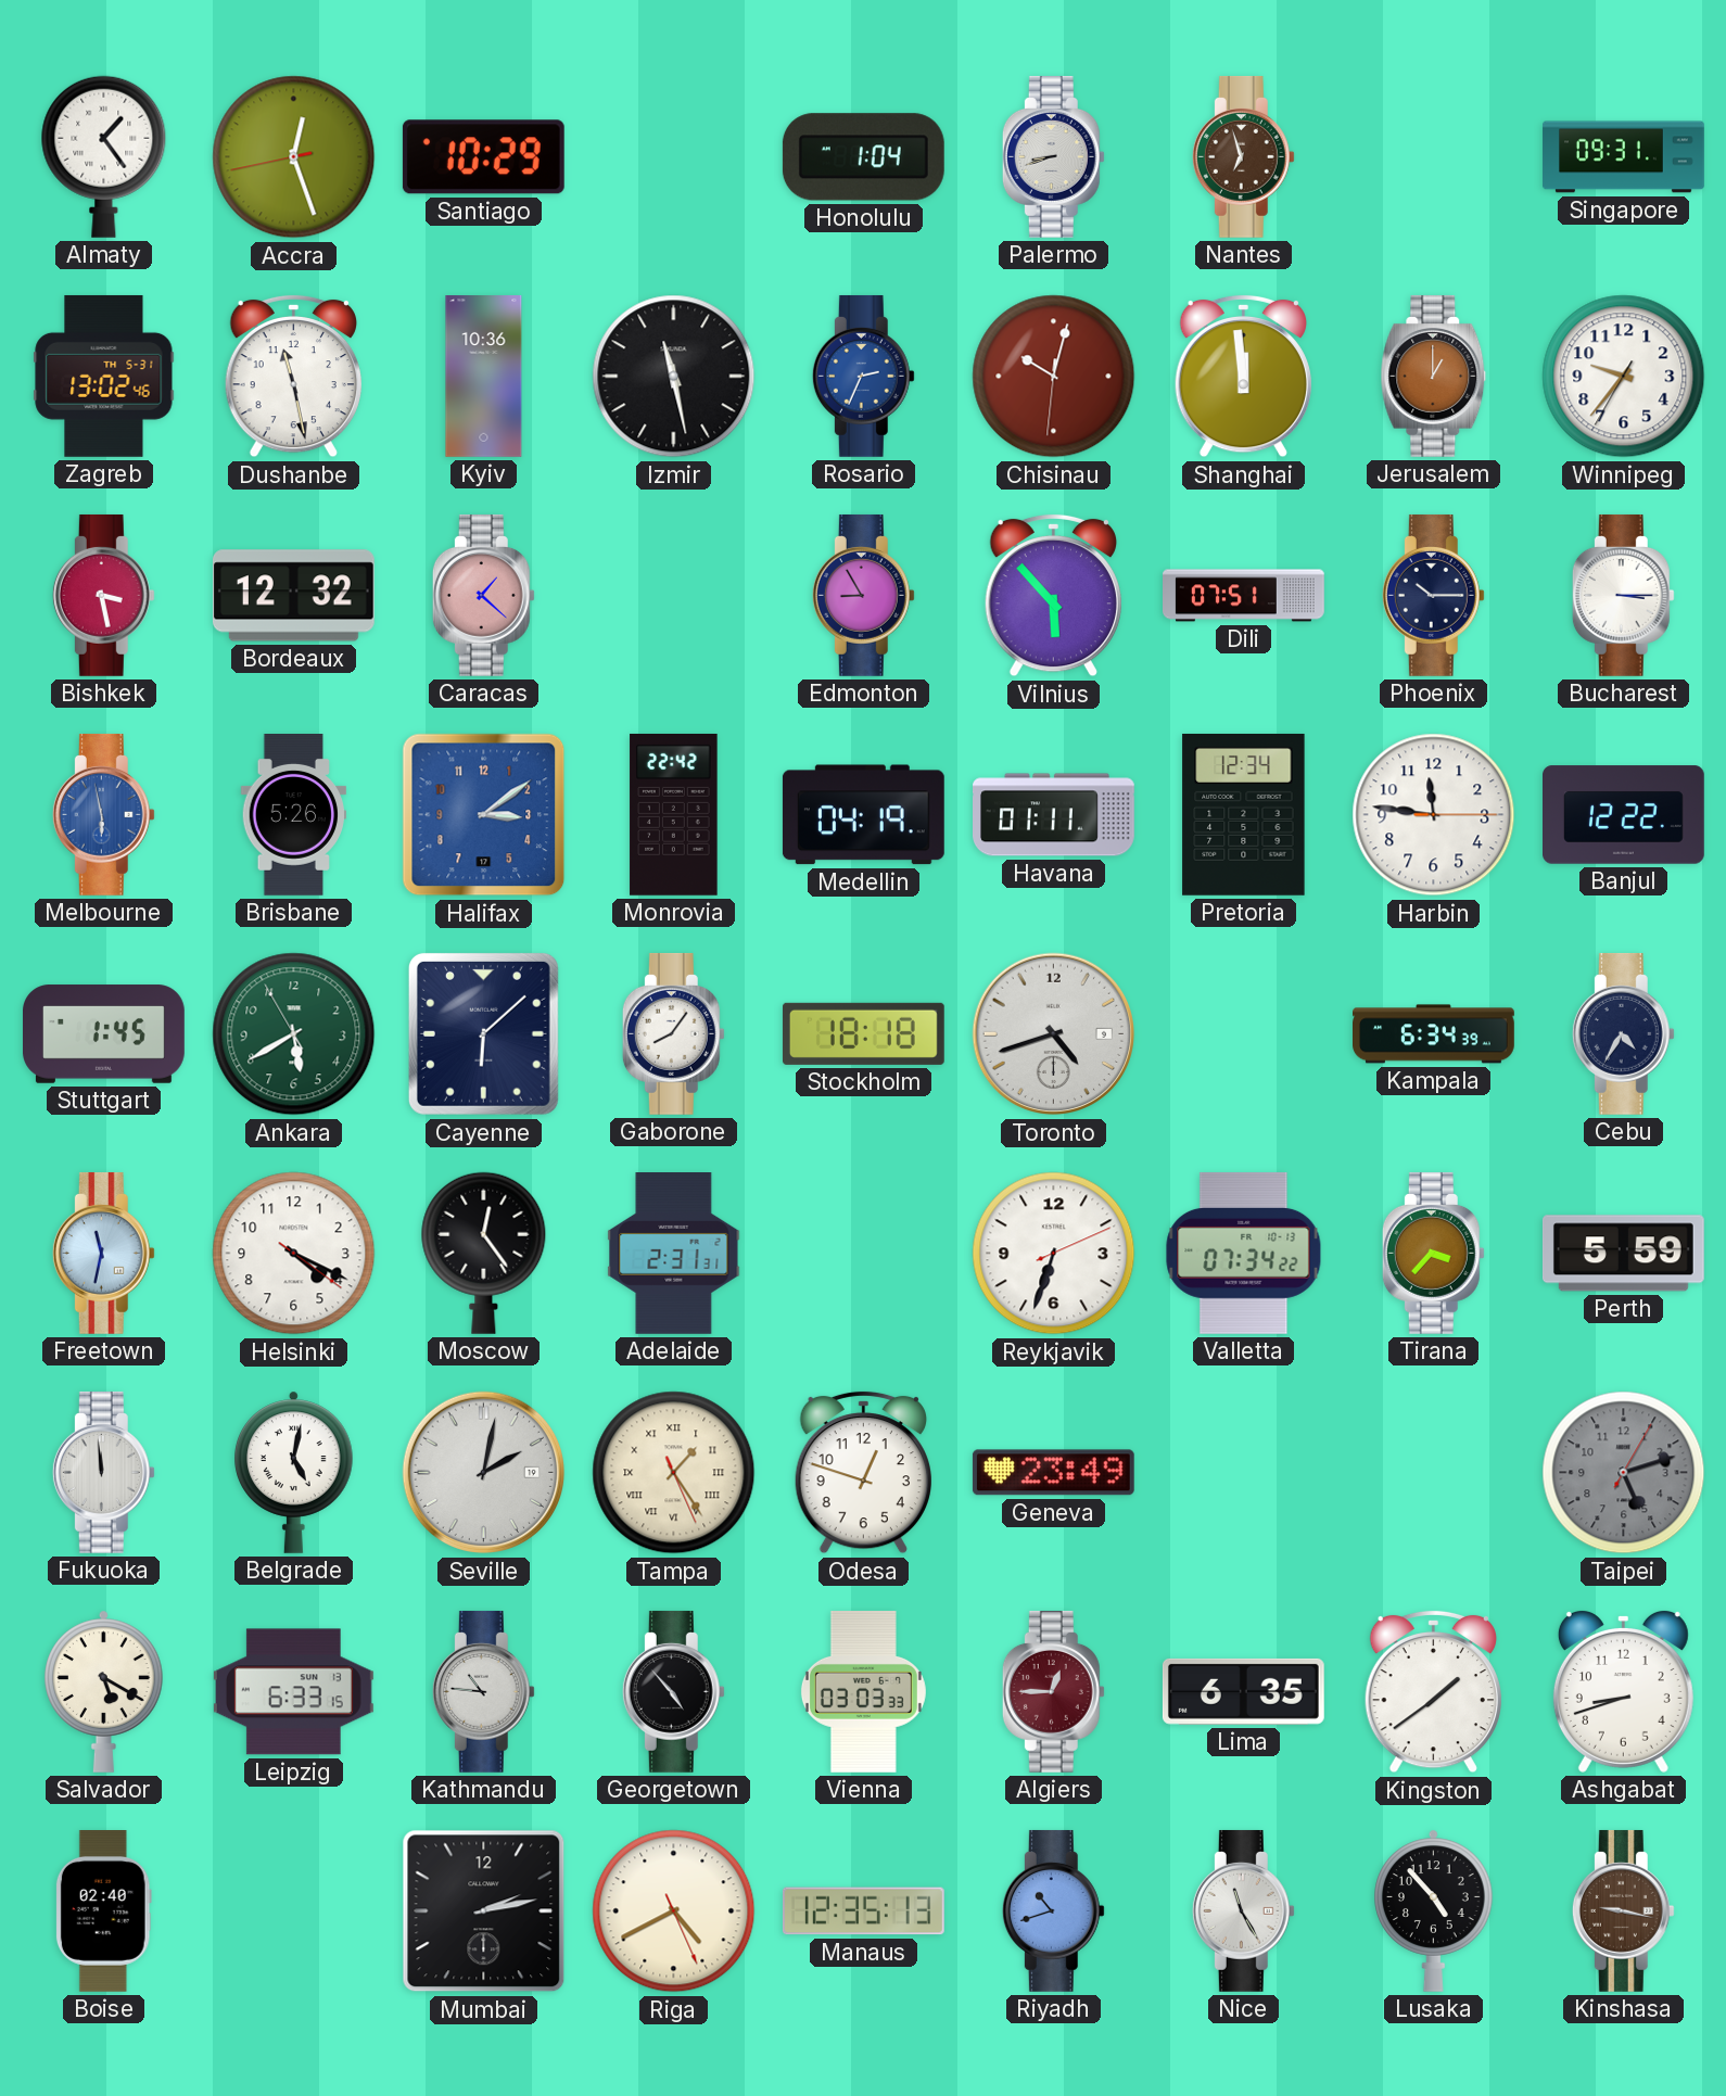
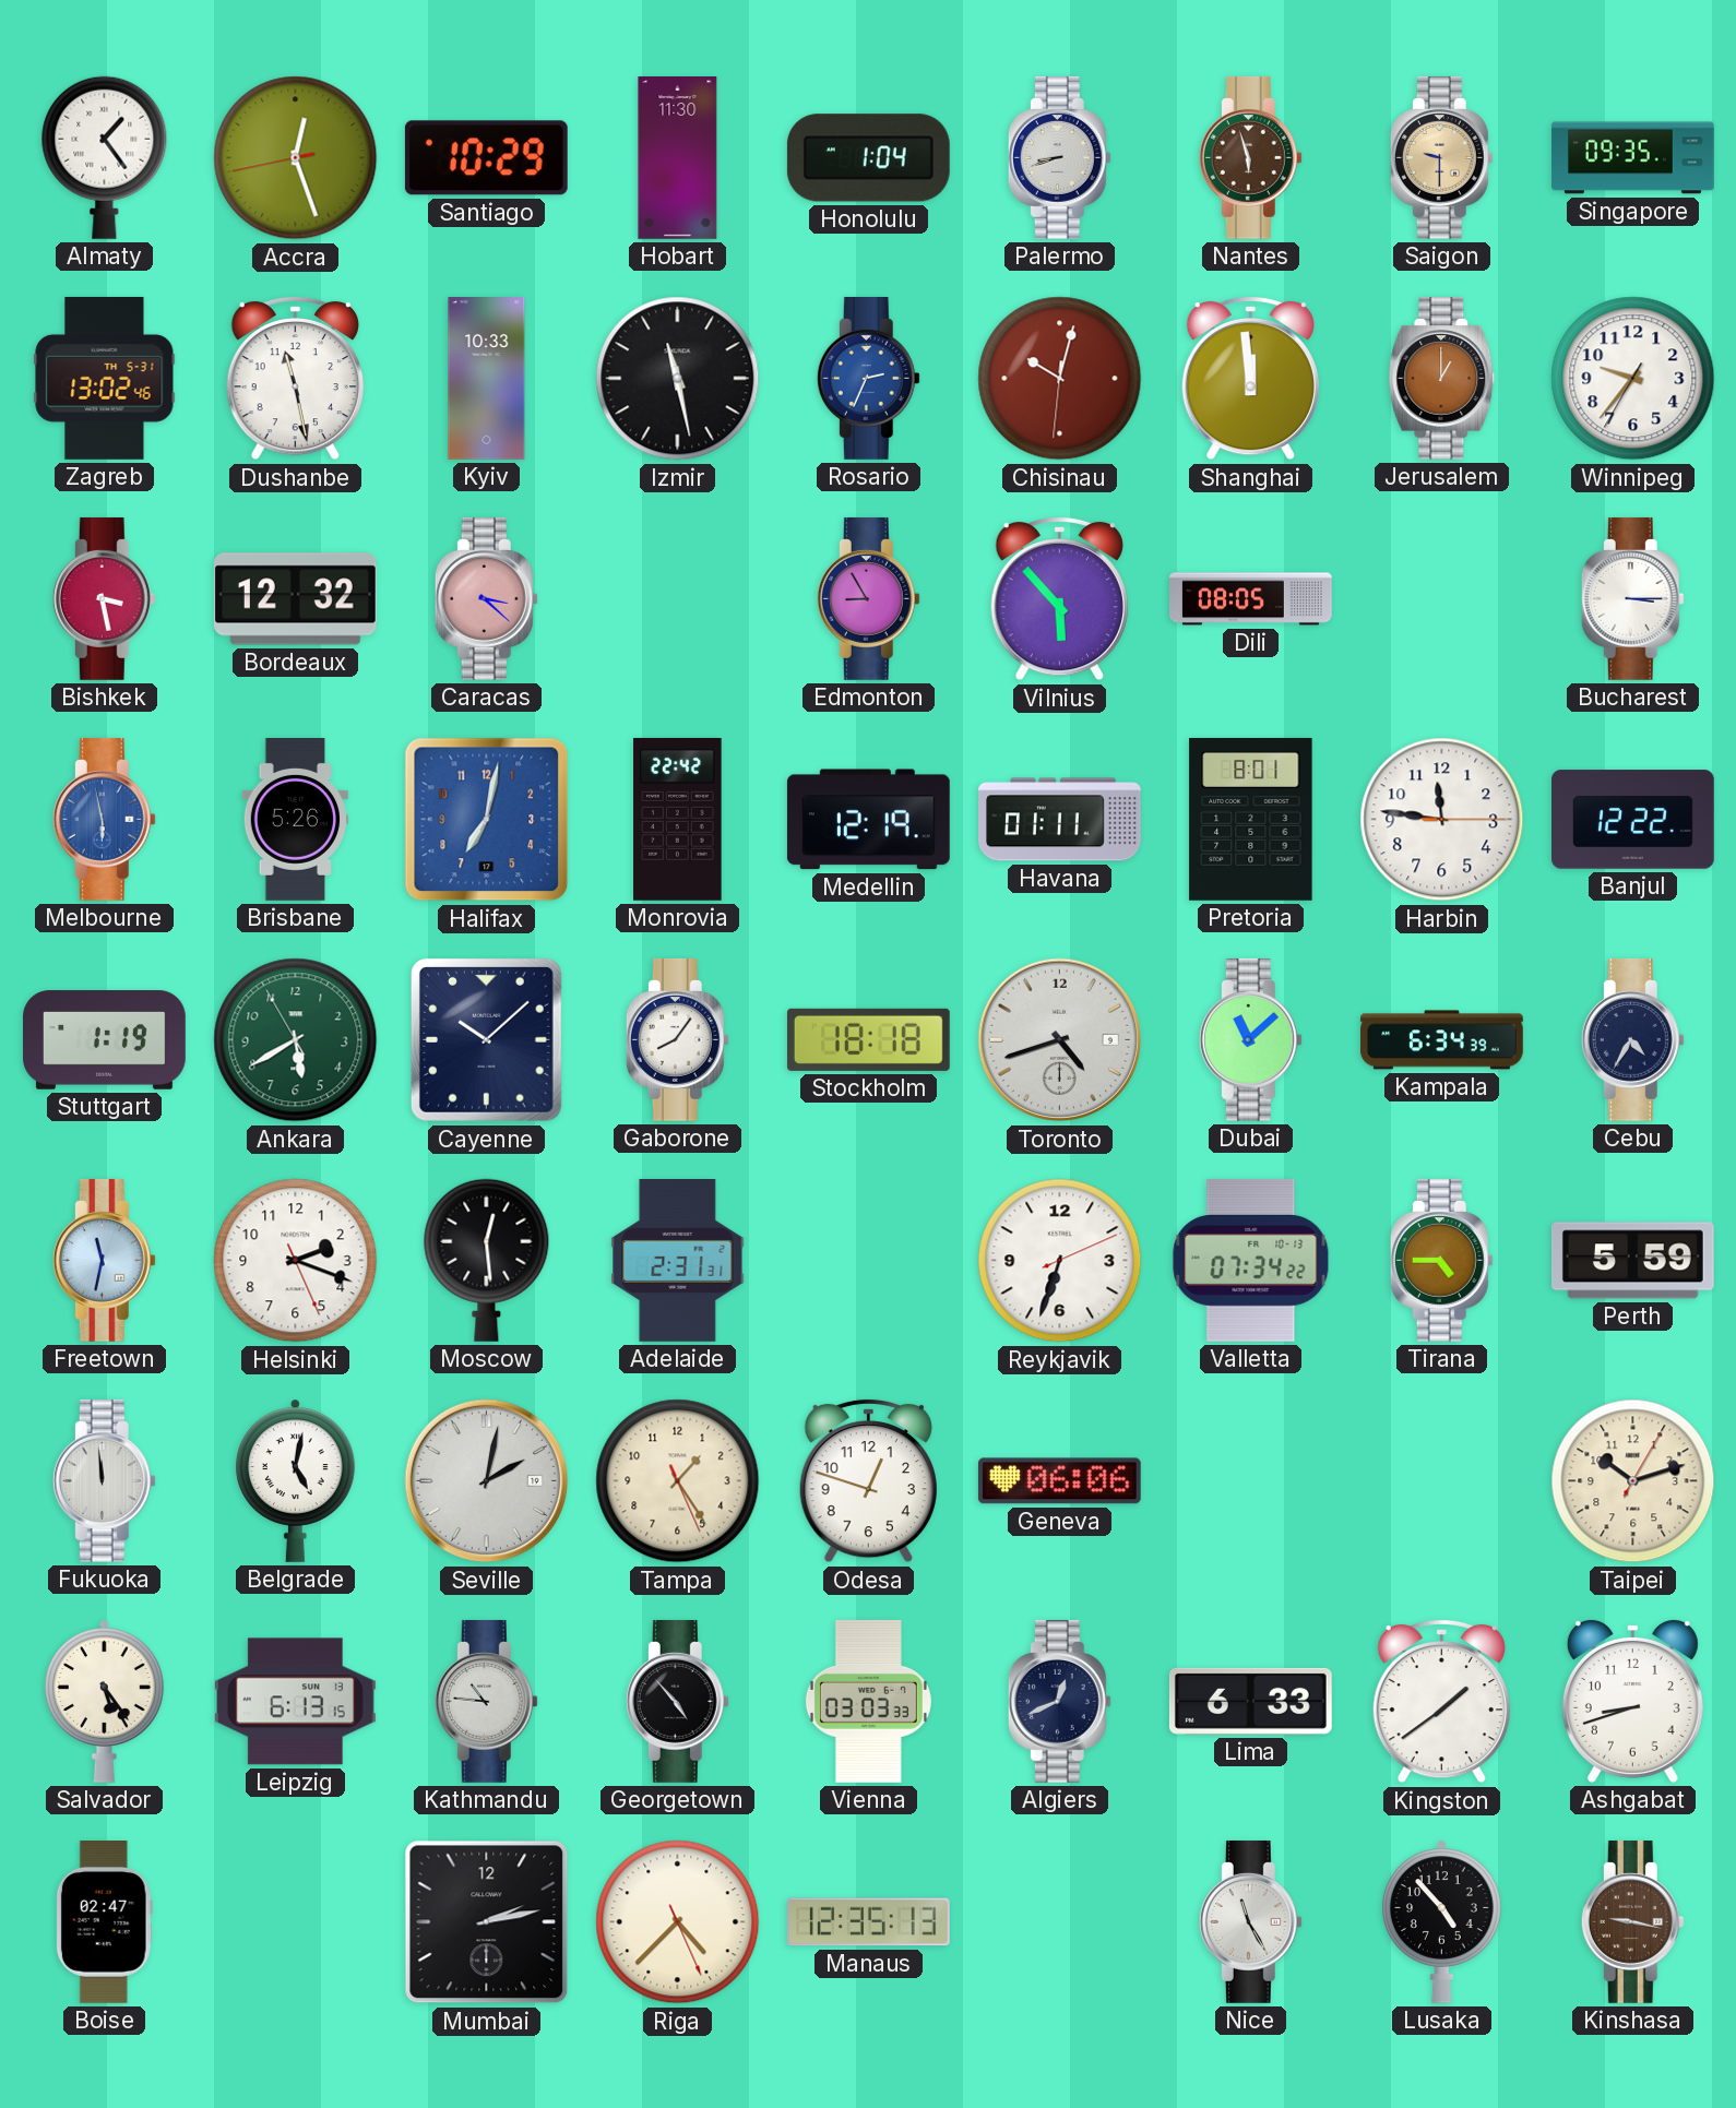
Hobart: none -> 11:30
Nantes: 6:57 -> 5:57
Saigon: none -> 9:30
Singapore: 09:31 -> 09:35
Kyiv: 10:36 -> 10:33
Caracas: 1:22 -> 3:22
Dili: 07:51 -> 08:05
Phoenix: 10:15 -> none
Halifax: 3:09 -> 7:02
Medellin: 04:19 -> 12:19
Pretoria: 12:34 -> 8:01
Stuttgart: 1:45 -> 1:19
Cayenne: 6:08 -> 10:08
Dubai: none -> 11:08
Helsinki: 4:19 -> 2:18
Moscow: 12:24 -> 12:29
Tirana: 3:37 -> 4:45
Tampa numerals: Roman -> Arabic
Geneva: 23:49 -> 06:06
Taipei: 5:12 -> 10:12
Taipei dial: grey -> cream
Salvador: 5:20 -> 5:24
Leipzig: 6:33 -> 6:13
Algiers: 12:45 -> 12:41
Algiers dial: burgundy -> navy
Lima: 6:35 -> 6:33
Boise: 02:40 -> 02:47
Riga: 4:40 -> 4:37
Riyadh: 10:42 -> none
